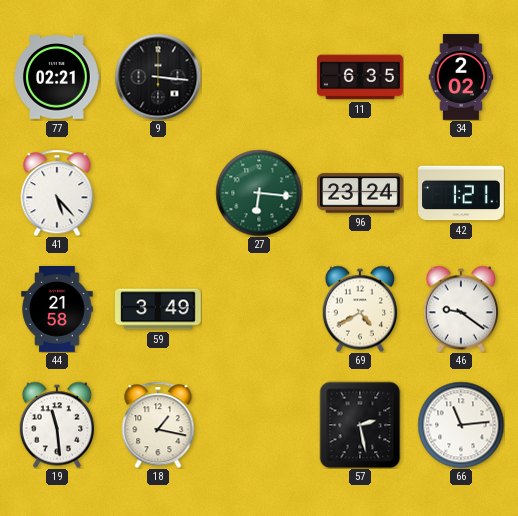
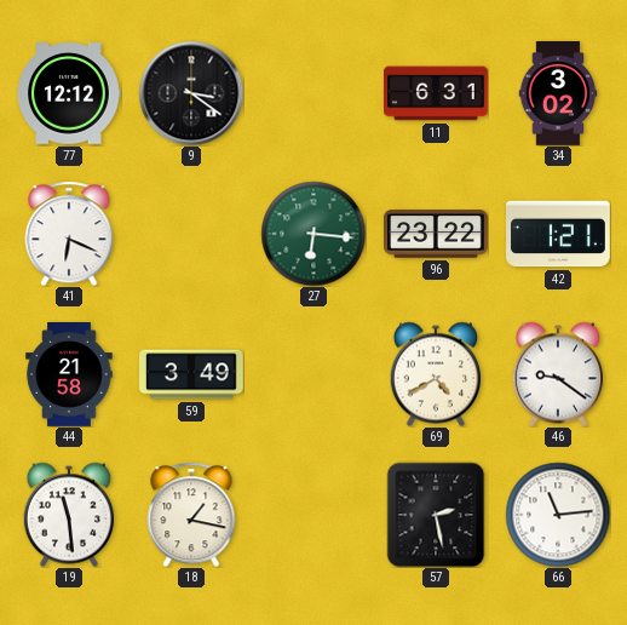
77: 02:21 -> 12:12
9: 3:16 -> 3:21
11: 6:35 -> 6:31
34: 2:02 -> 3:02
41: 5:23 -> 6:19
96: 23:24 -> 23:22
